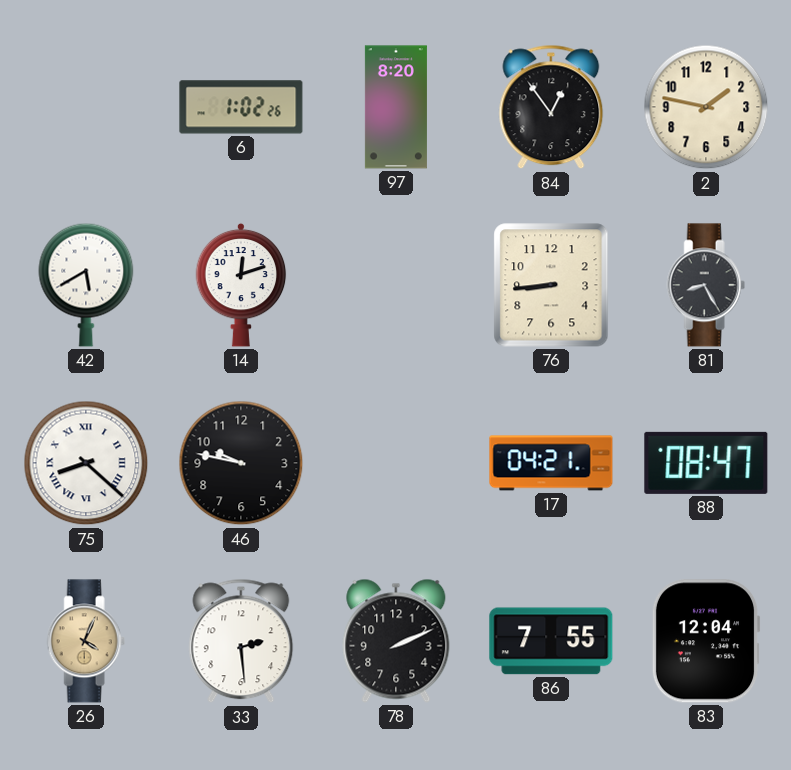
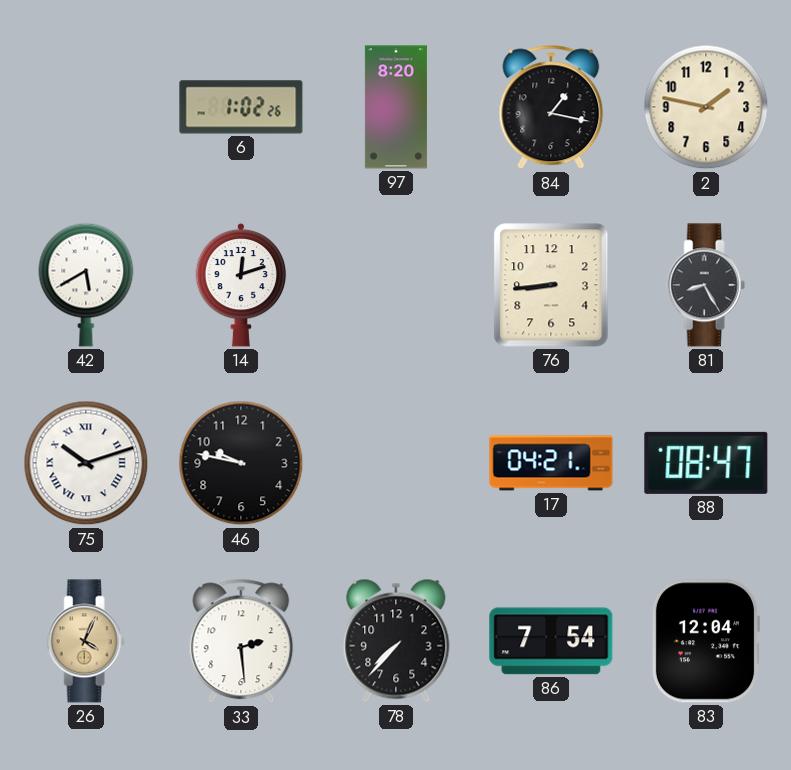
84: 12:54 -> 1:17
75: 8:22 -> 10:12
78: 2:11 -> 7:37
86: 7:55 -> 7:54
